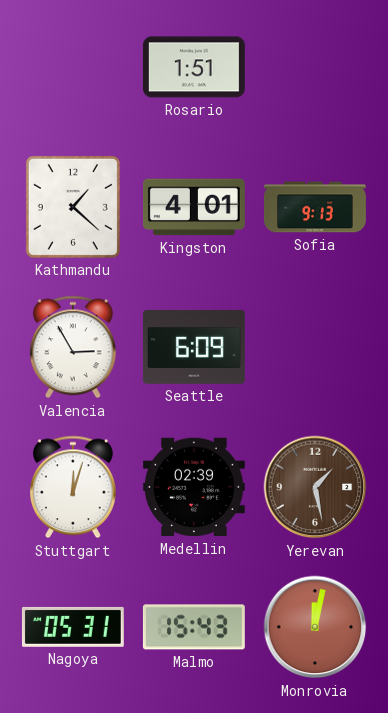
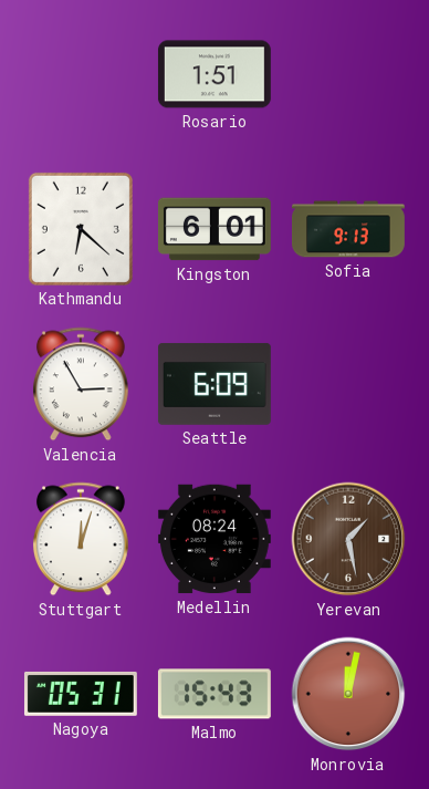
Kathmandu: 1:22 -> 6:22
Kingston: 4:01 -> 6:01
Medellin: 02:39 -> 08:24
